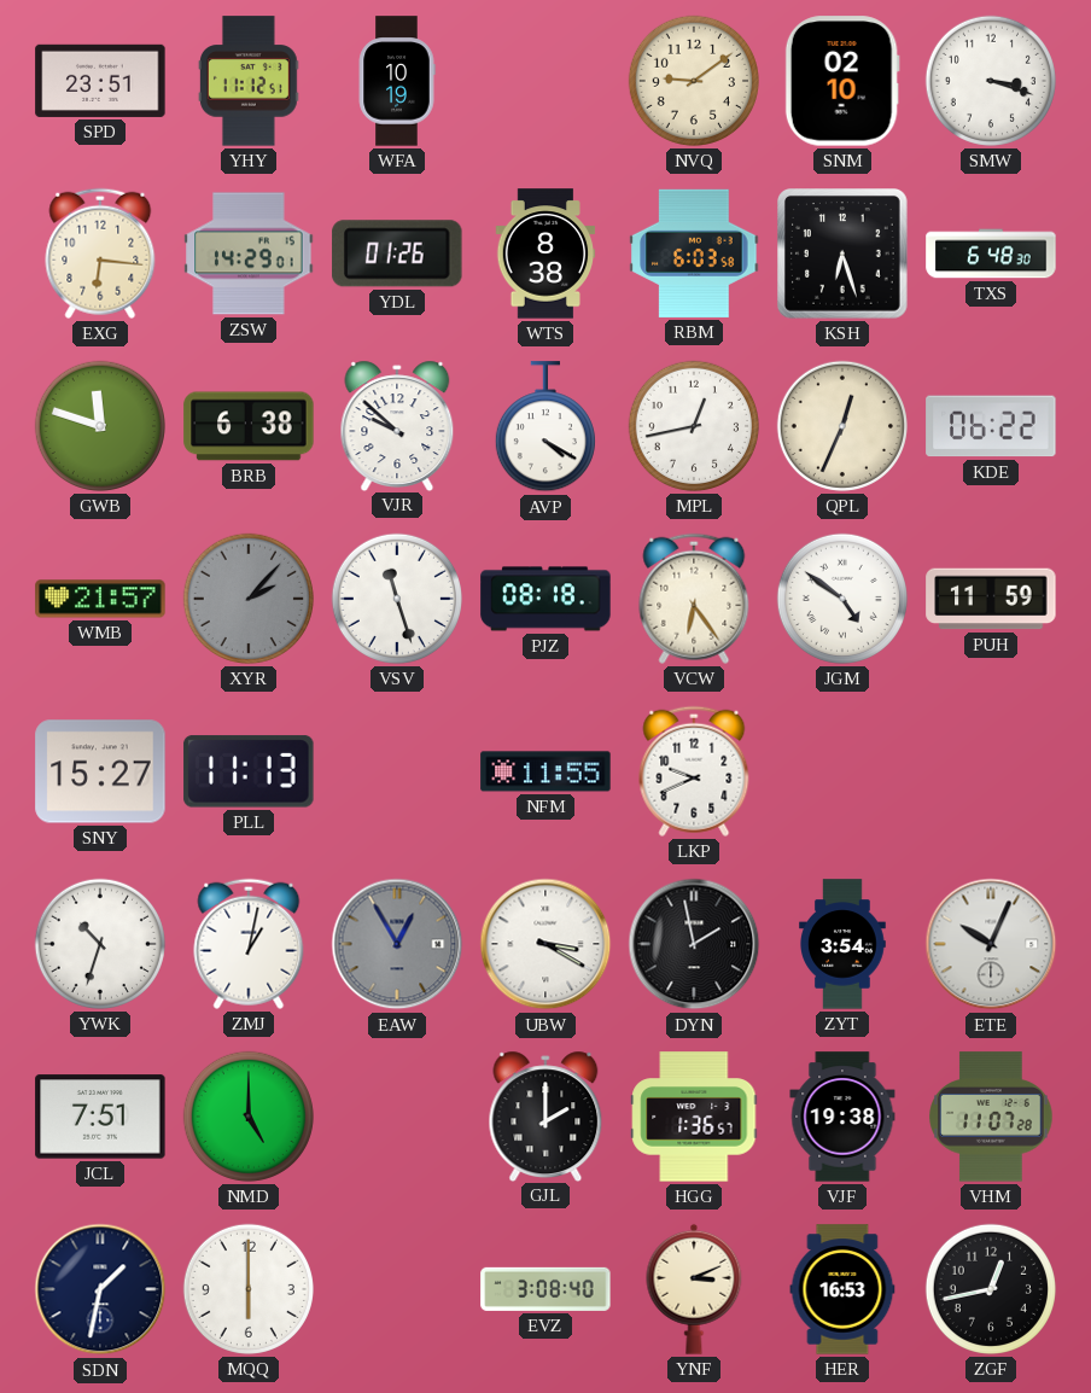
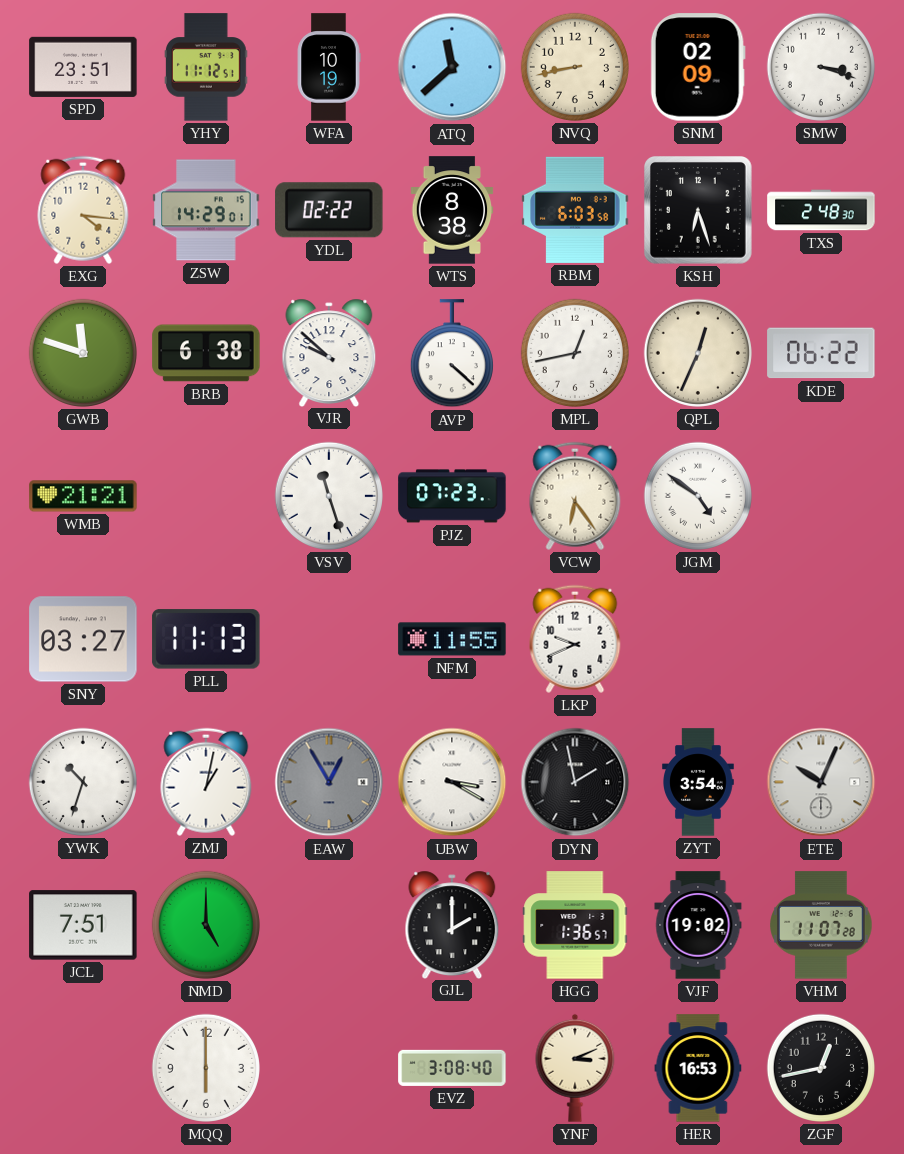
ATQ: none -> 11:38
NVQ: 9:09 -> 8:43
SNM: 02:10 -> 02:09
EXG: 6:16 -> 4:16
YDL: 01:26 -> 02:22
TXS: 6:48 -> 2:48
AVP: 4:20 -> 4:22
WMB: 21:57 -> 21:21
XYR: 2:07 -> none
PJZ: 08:18 -> 07:23
PUH: 11:59 -> none
SNY: 15:27 -> 03:27
VJF: 19:38 -> 19:02
SDN: 1:32 -> none
